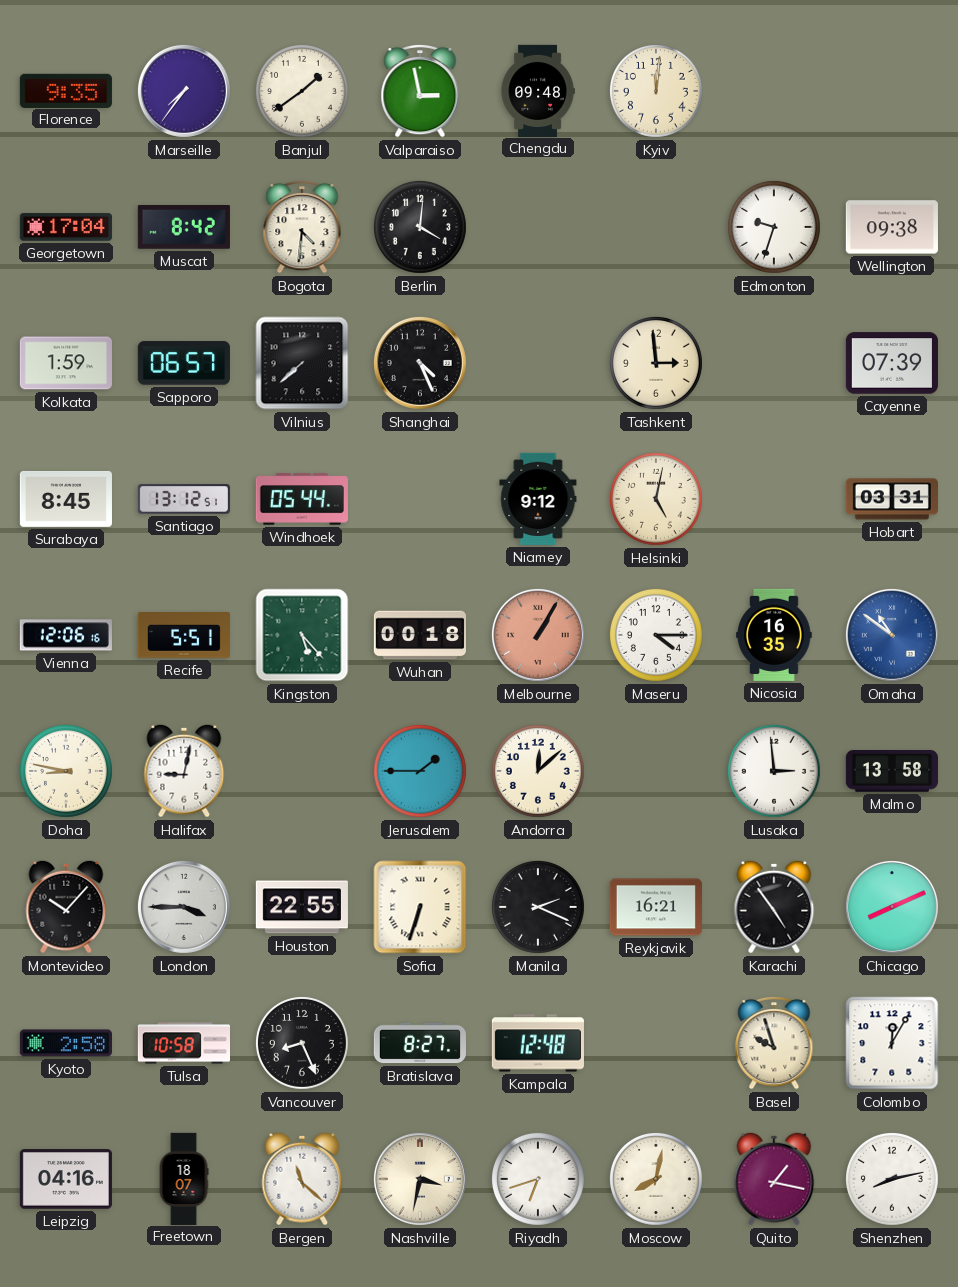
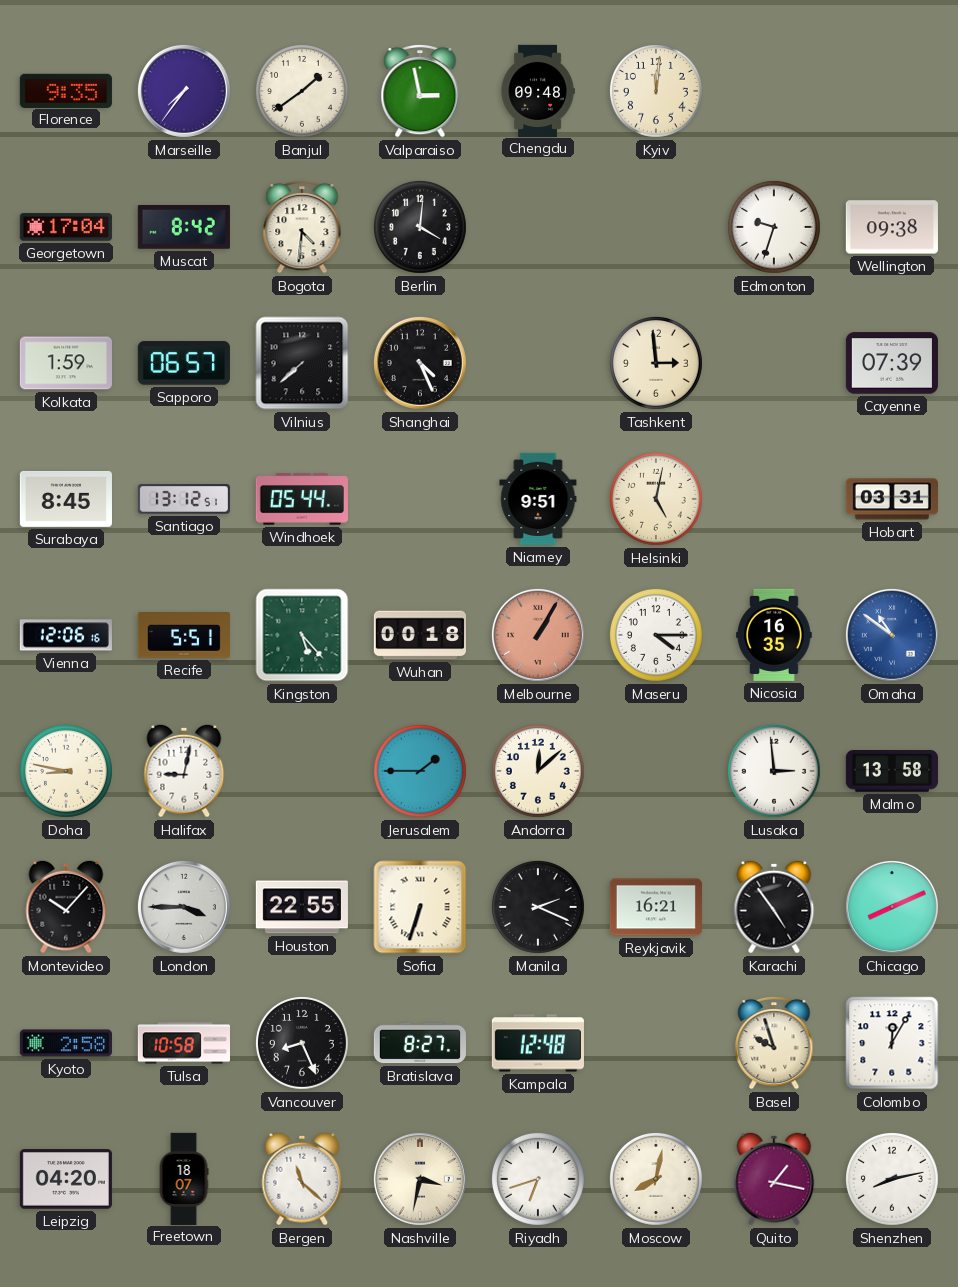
Niamey: 9:12 -> 9:51
Leipzig: 04:16 -> 04:20
